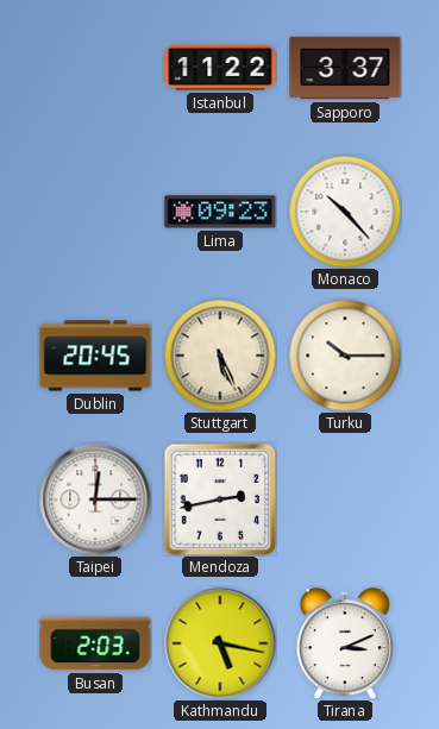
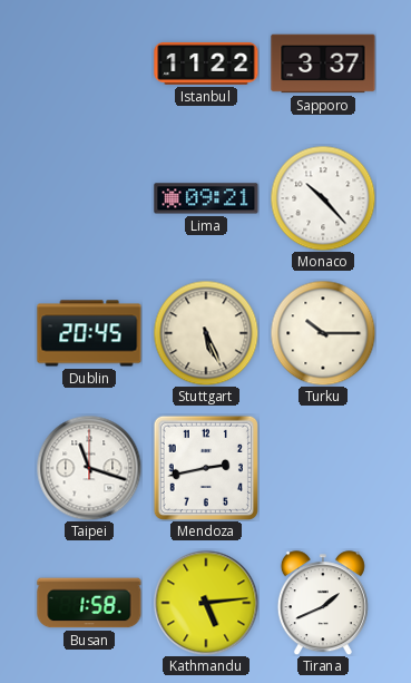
Lima: 09:23 -> 09:21
Taipei: 12:15 -> 11:18
Busan: 2:03 -> 1:58
Kathmandu: 5:17 -> 5:14
Tirana: 3:11 -> 1:41
